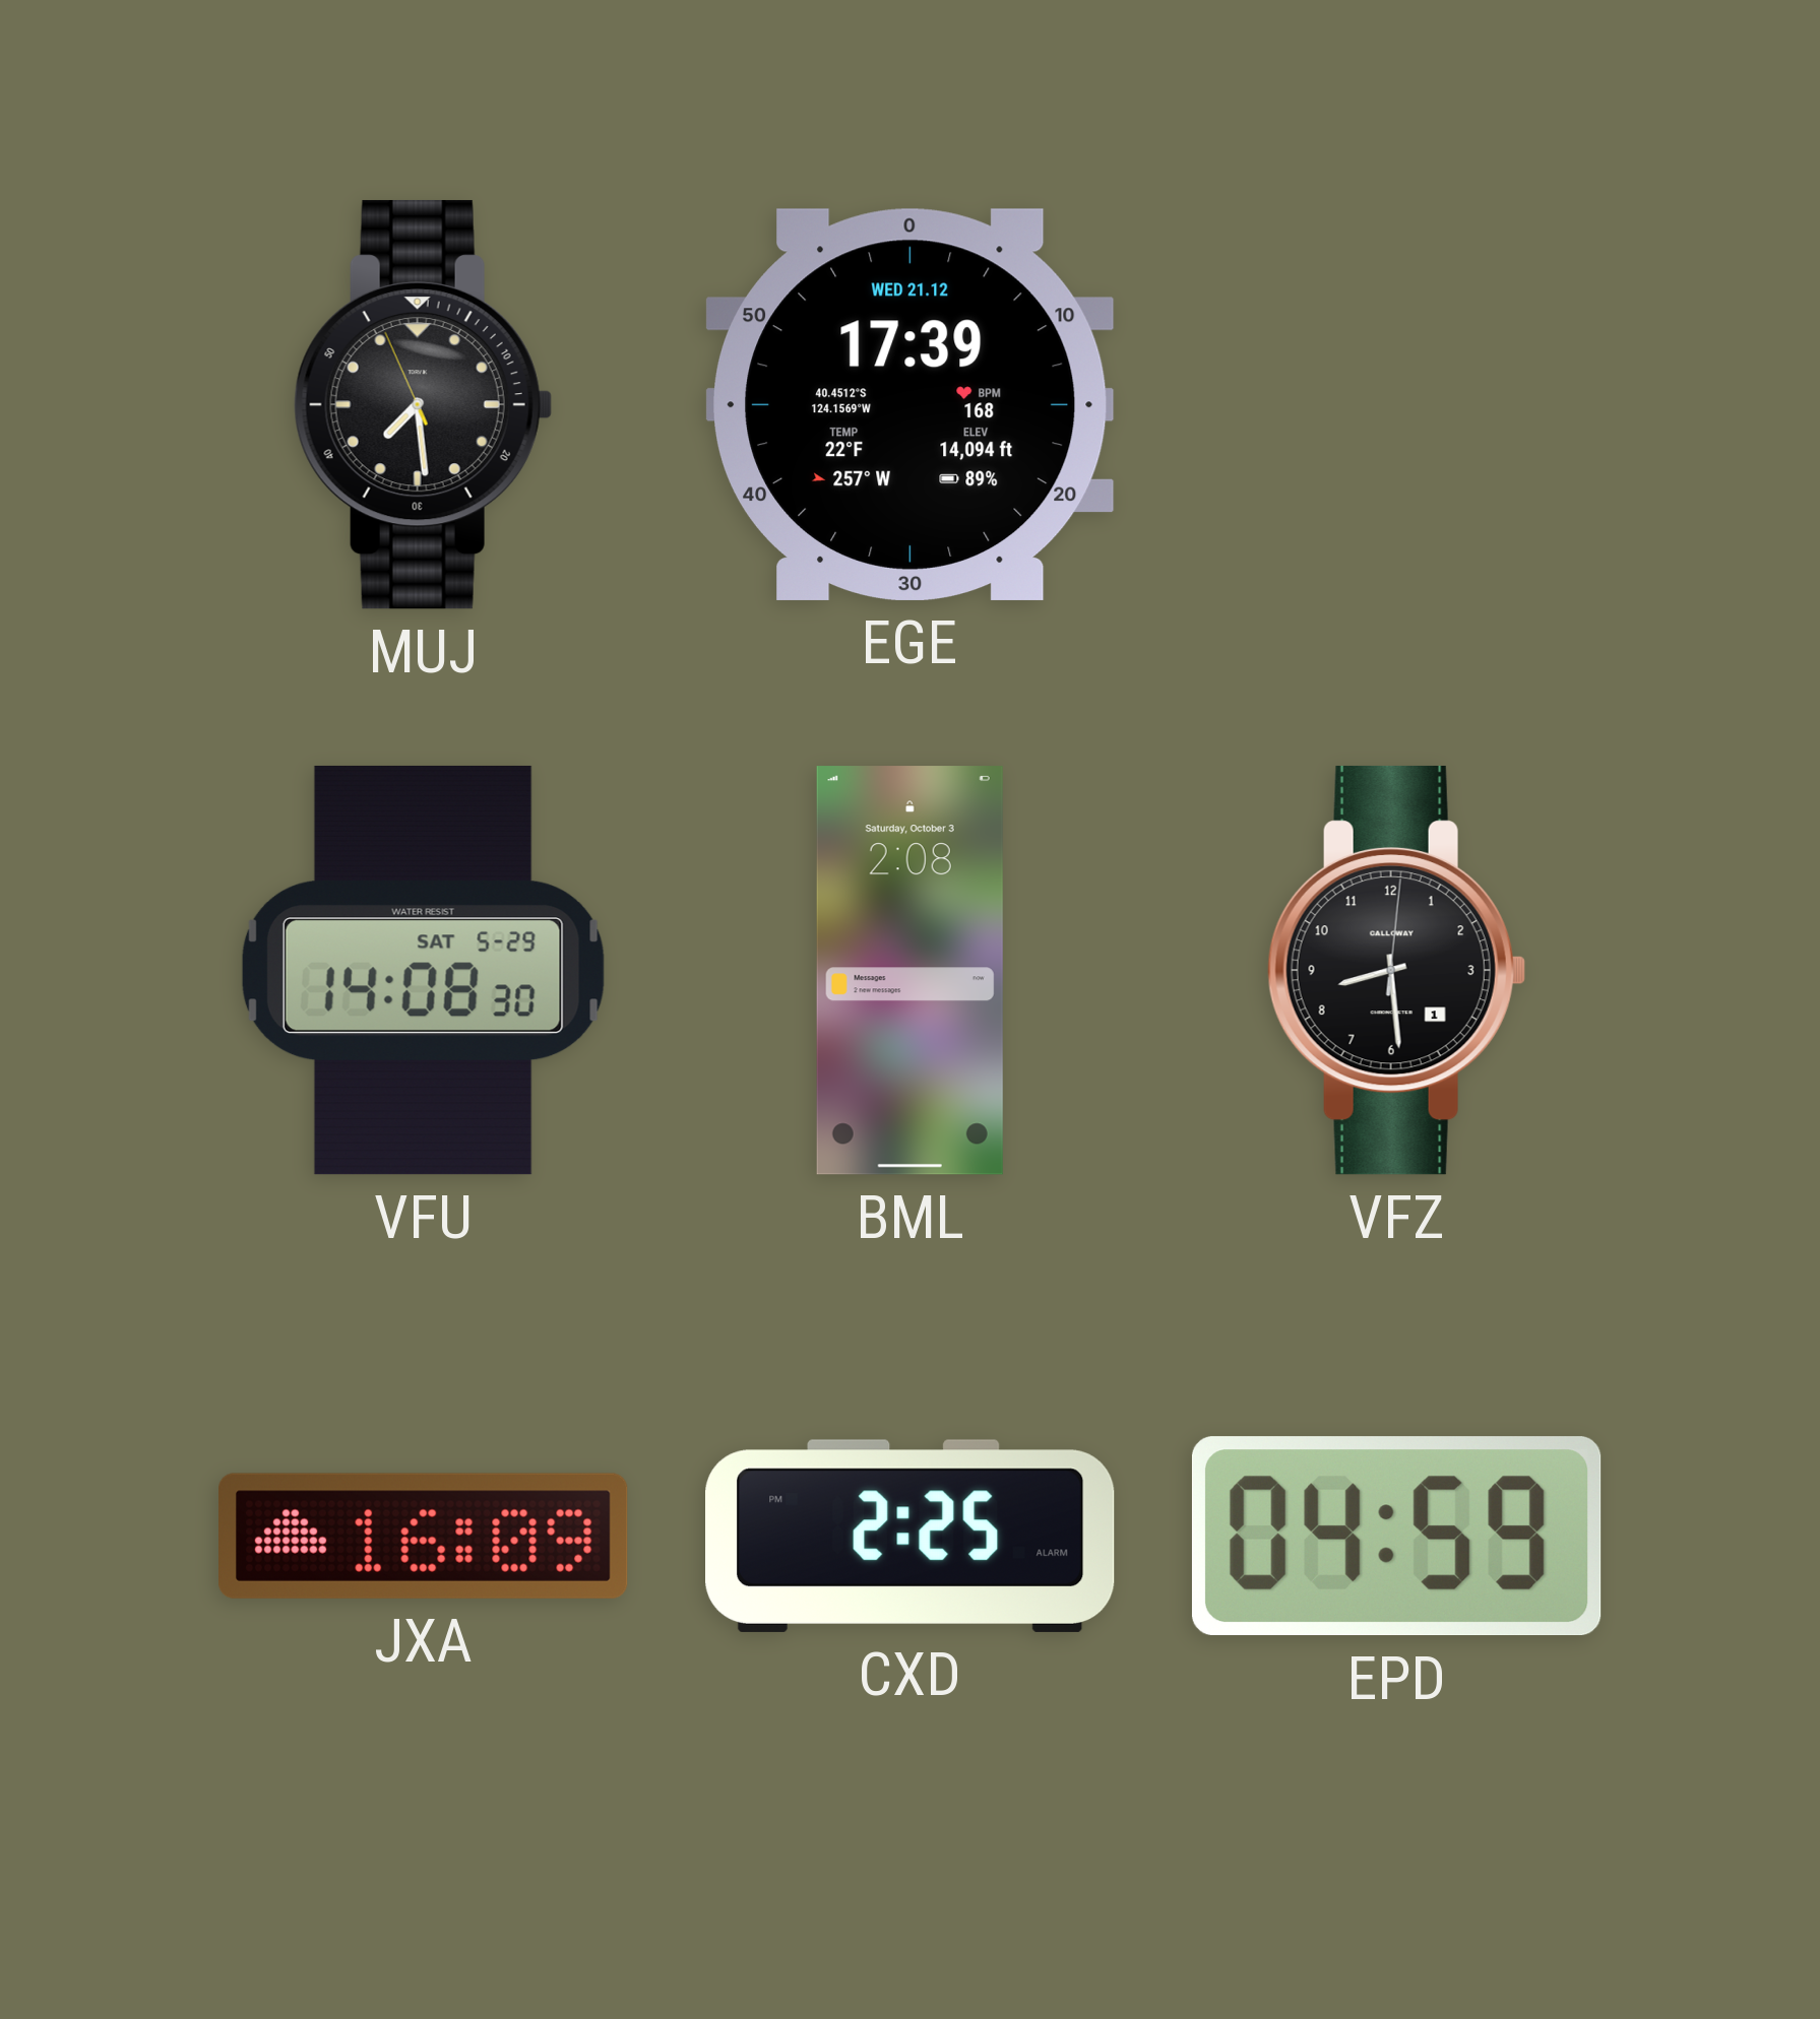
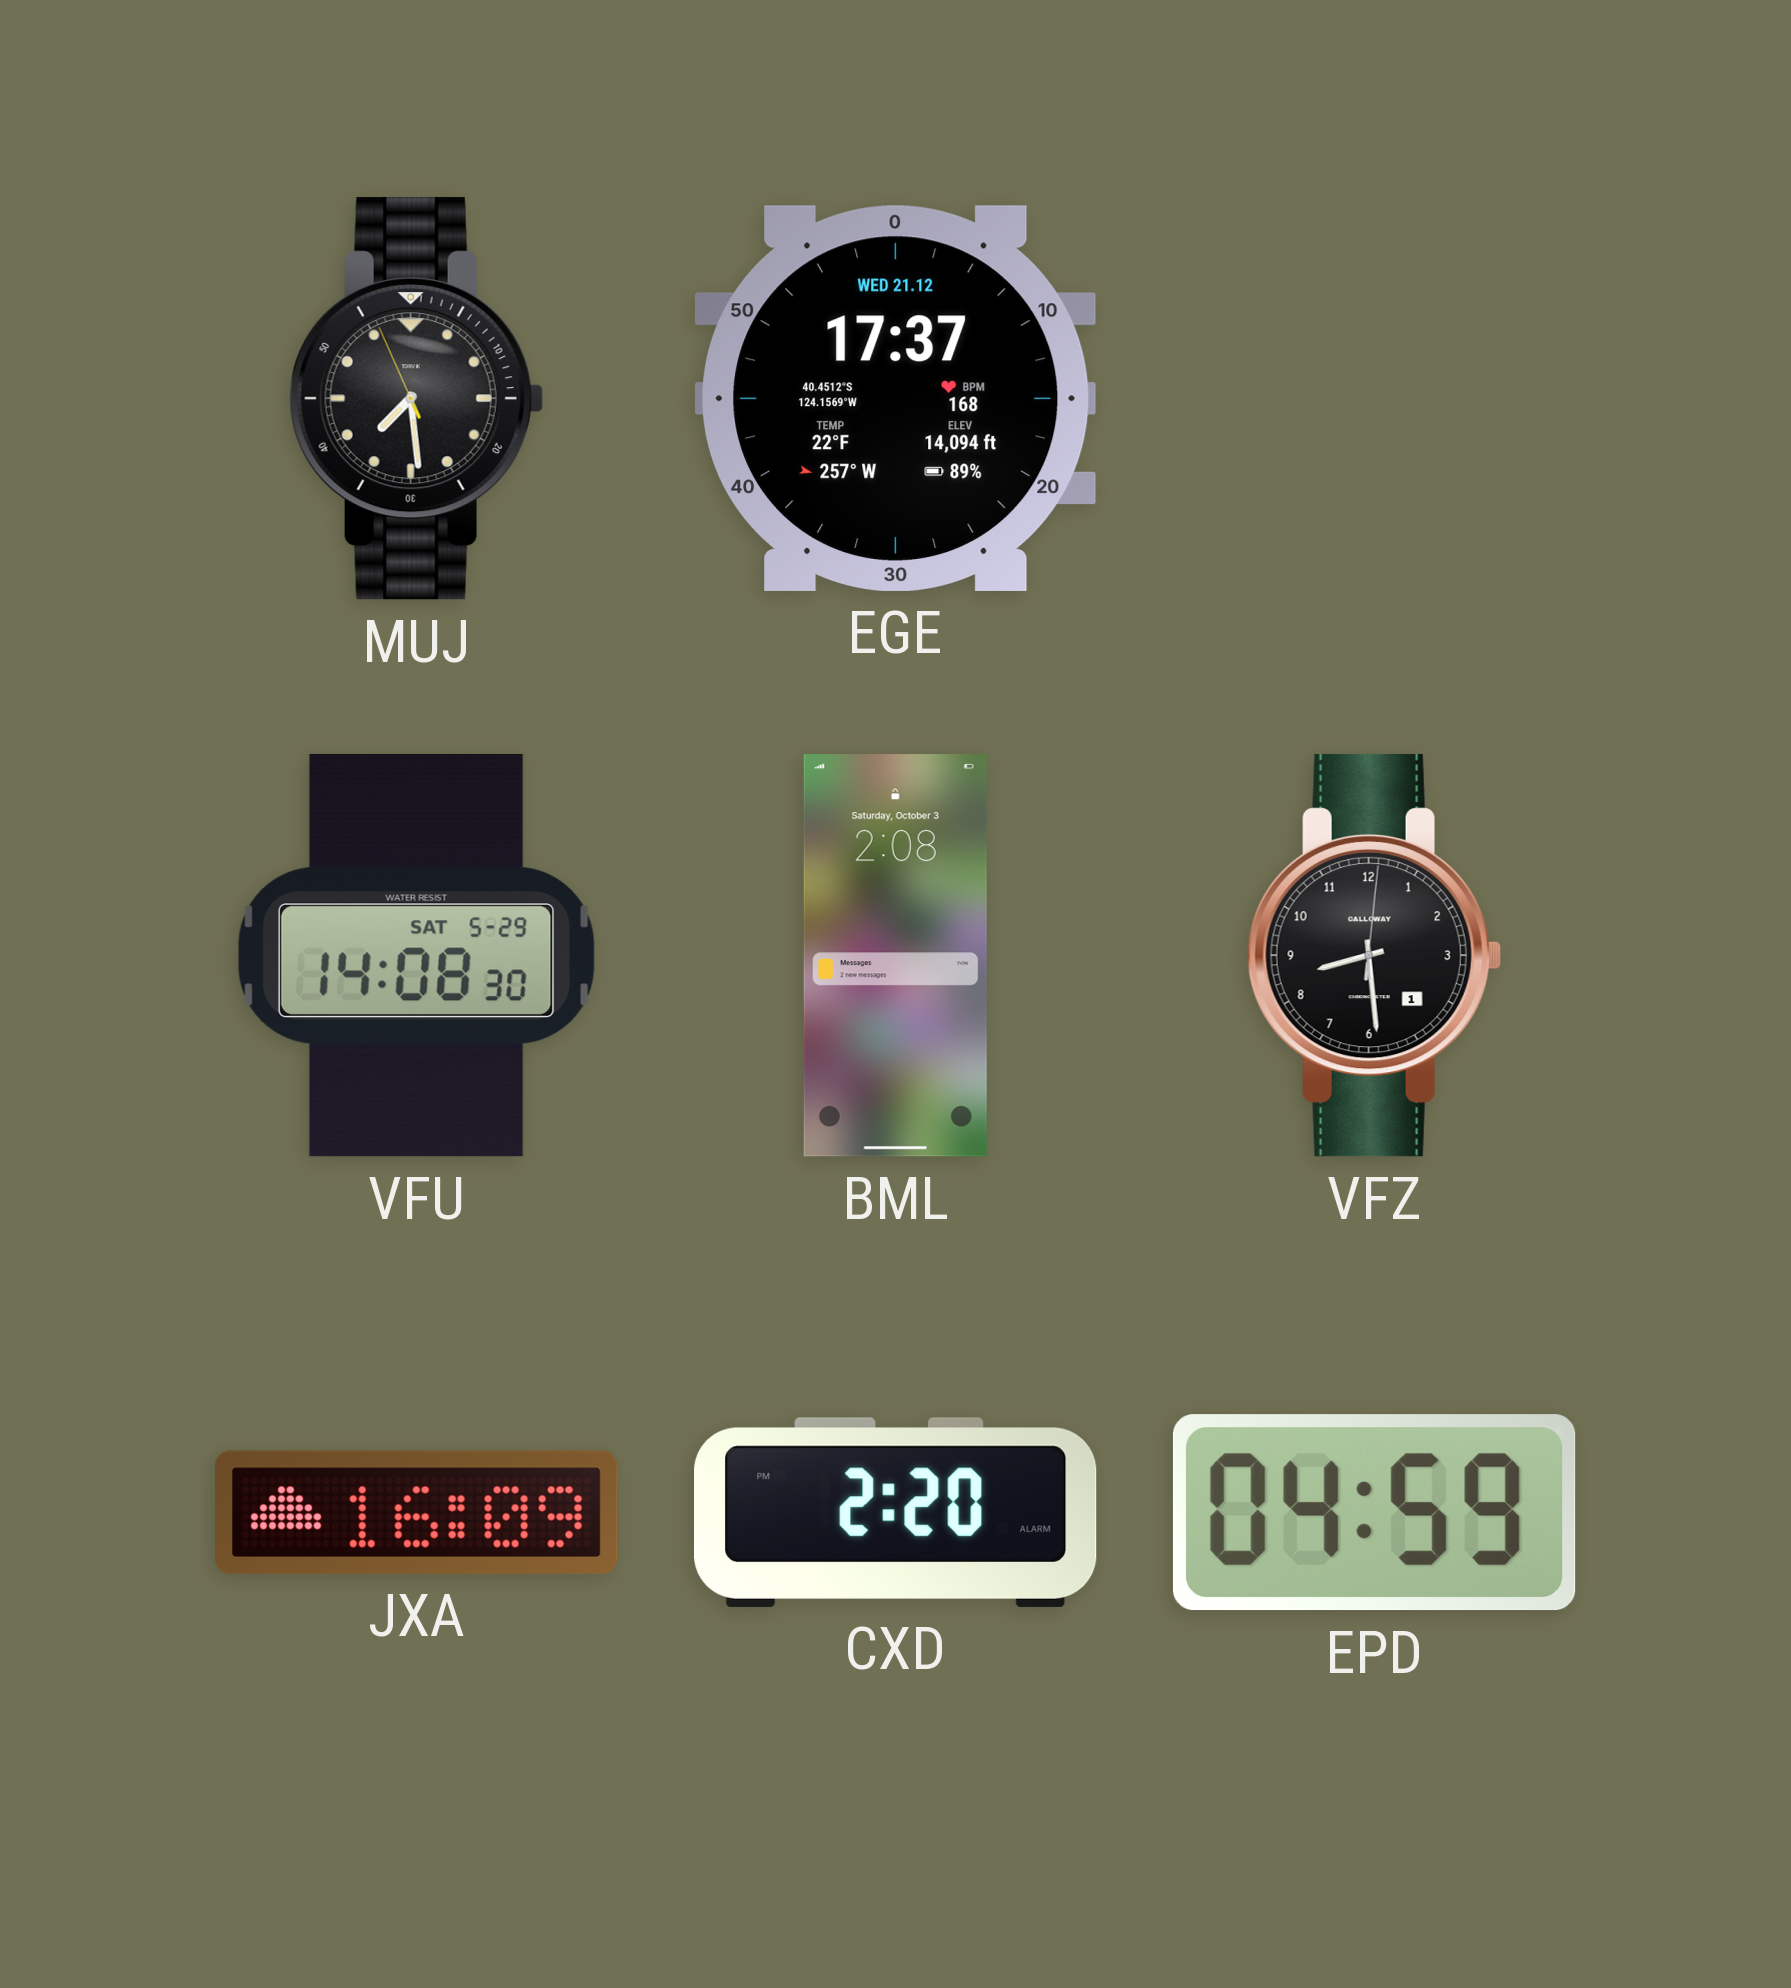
EGE: 17:39 -> 17:37
CXD: 2:25 -> 2:20
